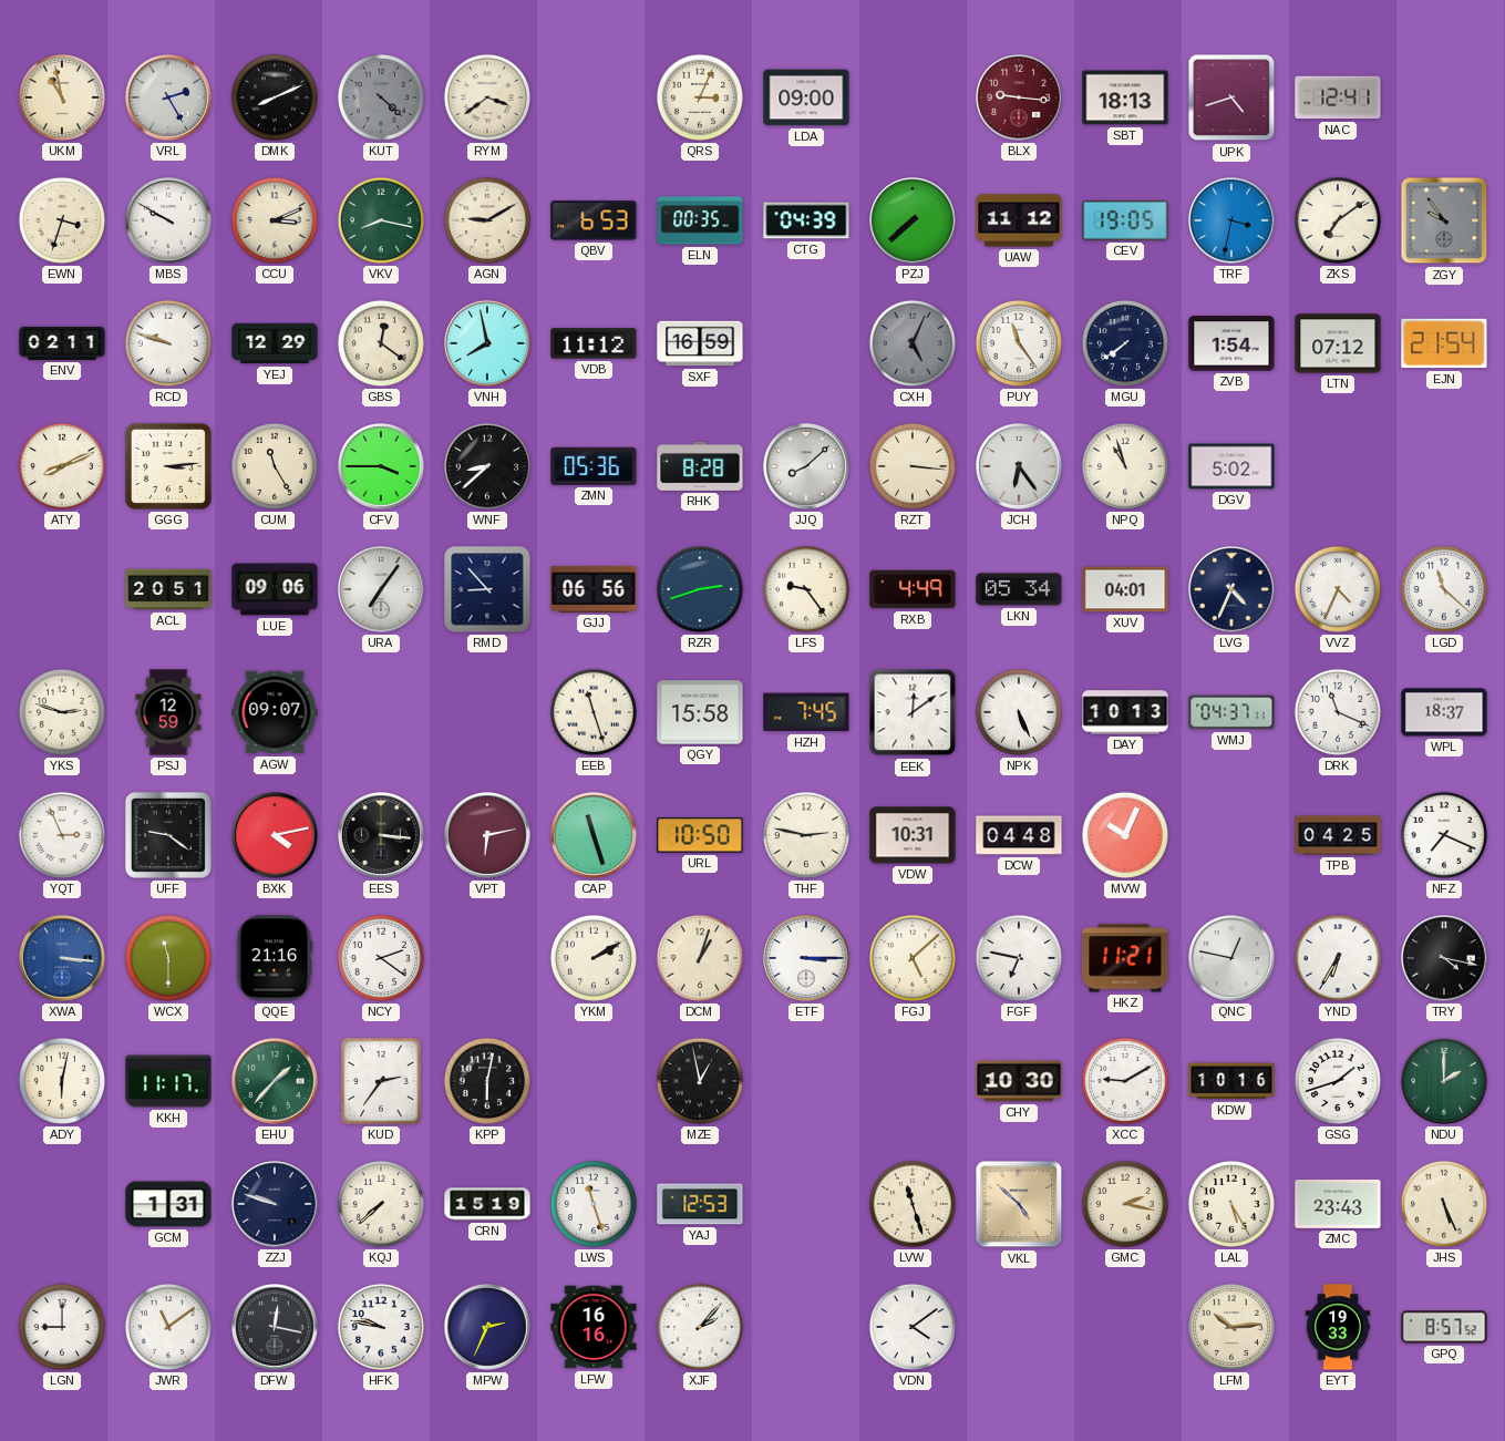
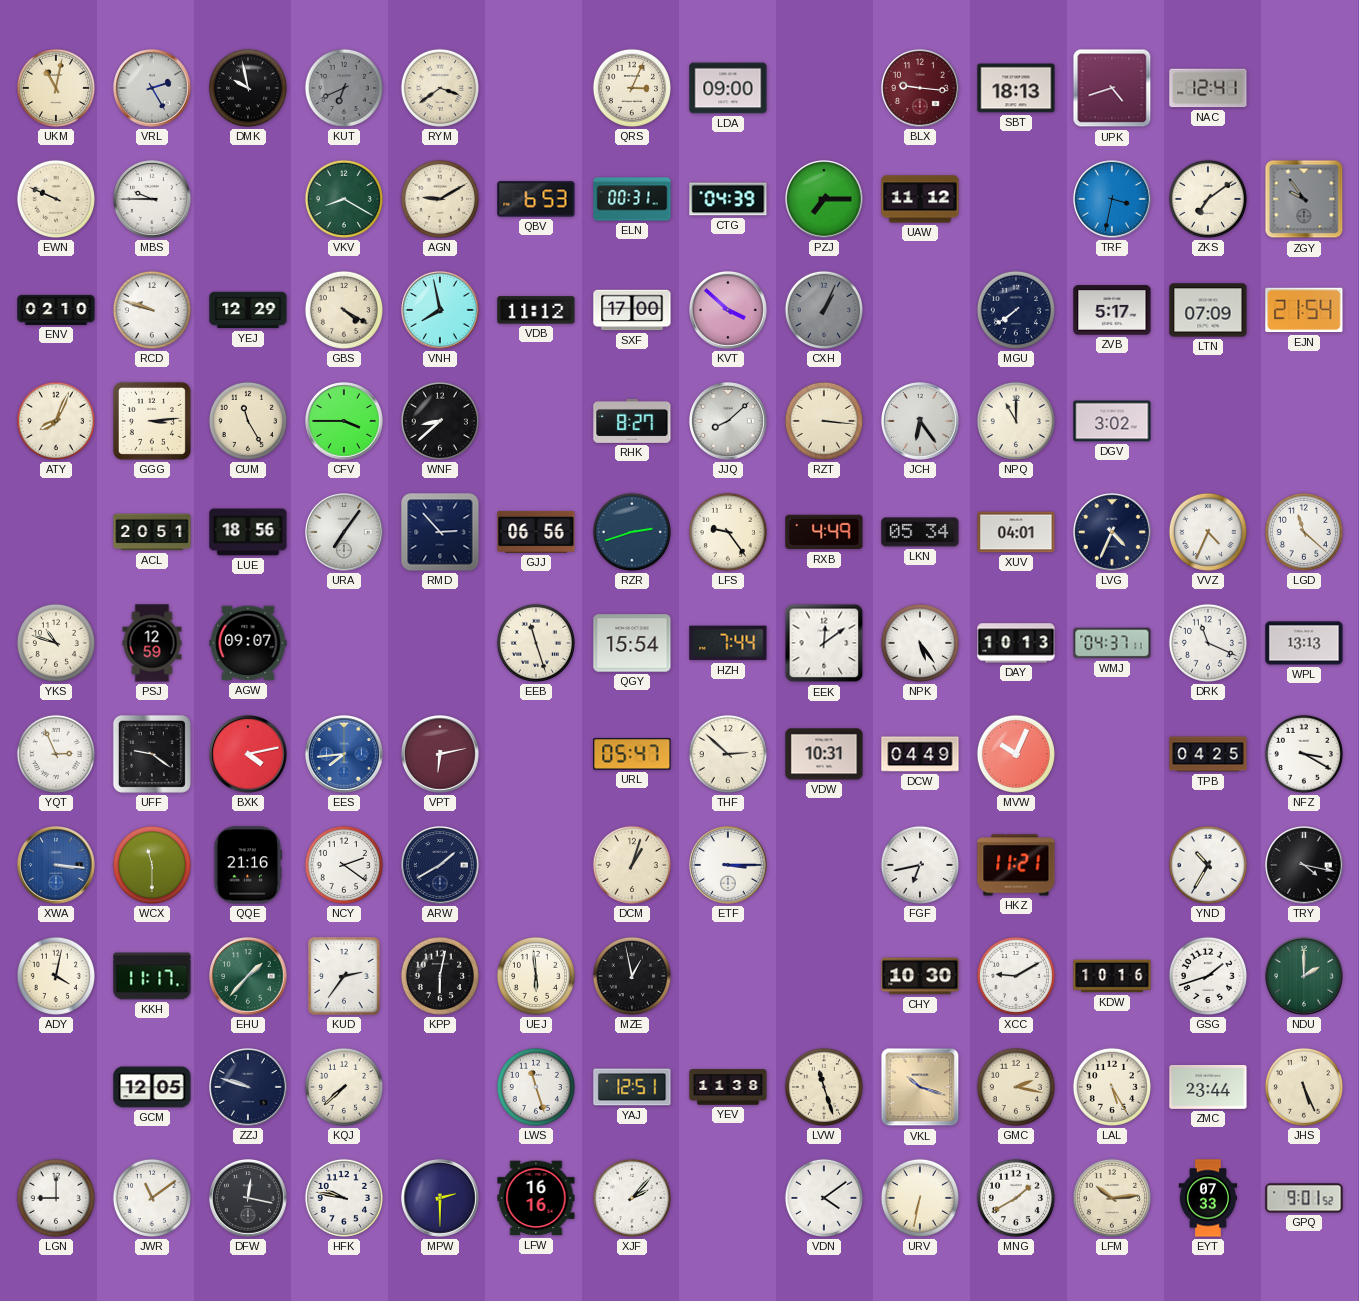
UKM: 10:58 -> 11:02
DMK: 8:11 -> 9:58
KUT: 4:22 -> 6:41
EWN: 3:33 -> 9:49
MBS: 9:50 -> 9:45
CCU: 3:11 -> none
VKV: 8:17 -> 8:20
ELN: 00:35 -> 00:31
PZJ: 7:38 -> 7:15
CEV: 19:05 -> none
ENV: 02:11 -> 02:10
GBS: 12:21 -> 4:20
SXF: 16:59 -> 17:00
KVT: none -> 3:52
CXH: 5:04 -> 1:04
PUY: 11:24 -> none
ZVB: 1:54 -> 5:17
LTN: 07:12 -> 07:09
ATY: 8:11 -> 8:04
ZMN: 05:36 -> none
RHK: 8:28 -> 8:27
NPQ: 10:57 -> 11:00
DGV: 5:02 -> 3:02
LUE: 09:06 -> 18:56
RMD: 8:53 -> 2:53
YKS: 2:48 -> 10:48
QGY: 15:58 -> 15:54
HZH: 7:45 -> 7:44
NPK: 5:26 -> 5:24
WPL: 18:37 -> 13:13
EES: 3:16 -> 7:44
EES dial: black -> blue
CAP: 11:27 -> none
URL: 10:50 -> 05:47
THF: 2:47 -> 2:52
DCW: 04:48 -> 04:49
NFZ: 7:19 -> 3:20
ARW: none -> 1:40
YKM: 2:10 -> none
FGJ: 5:08 -> none
FGF: 6:47 -> 6:43
QNC: 12:47 -> none
YND: 6:35 -> 10:35
ADY: 6:02 -> 4:02
UEJ: none -> 5:59
GCM: 1:31 -> 12:05
CRN: 15:19 -> none
YAJ: 12:53 -> 12:51
YEV: none -> 11:38
VKL: 4:52 -> 10:18
ZMC: 23:43 -> 23:44
MPW: 2:34 -> 2:30
URV: none -> 6:32
MNG: none -> 1:40
EYT: 19:33 -> 07:33
GPQ: 8:57 -> 9:01
